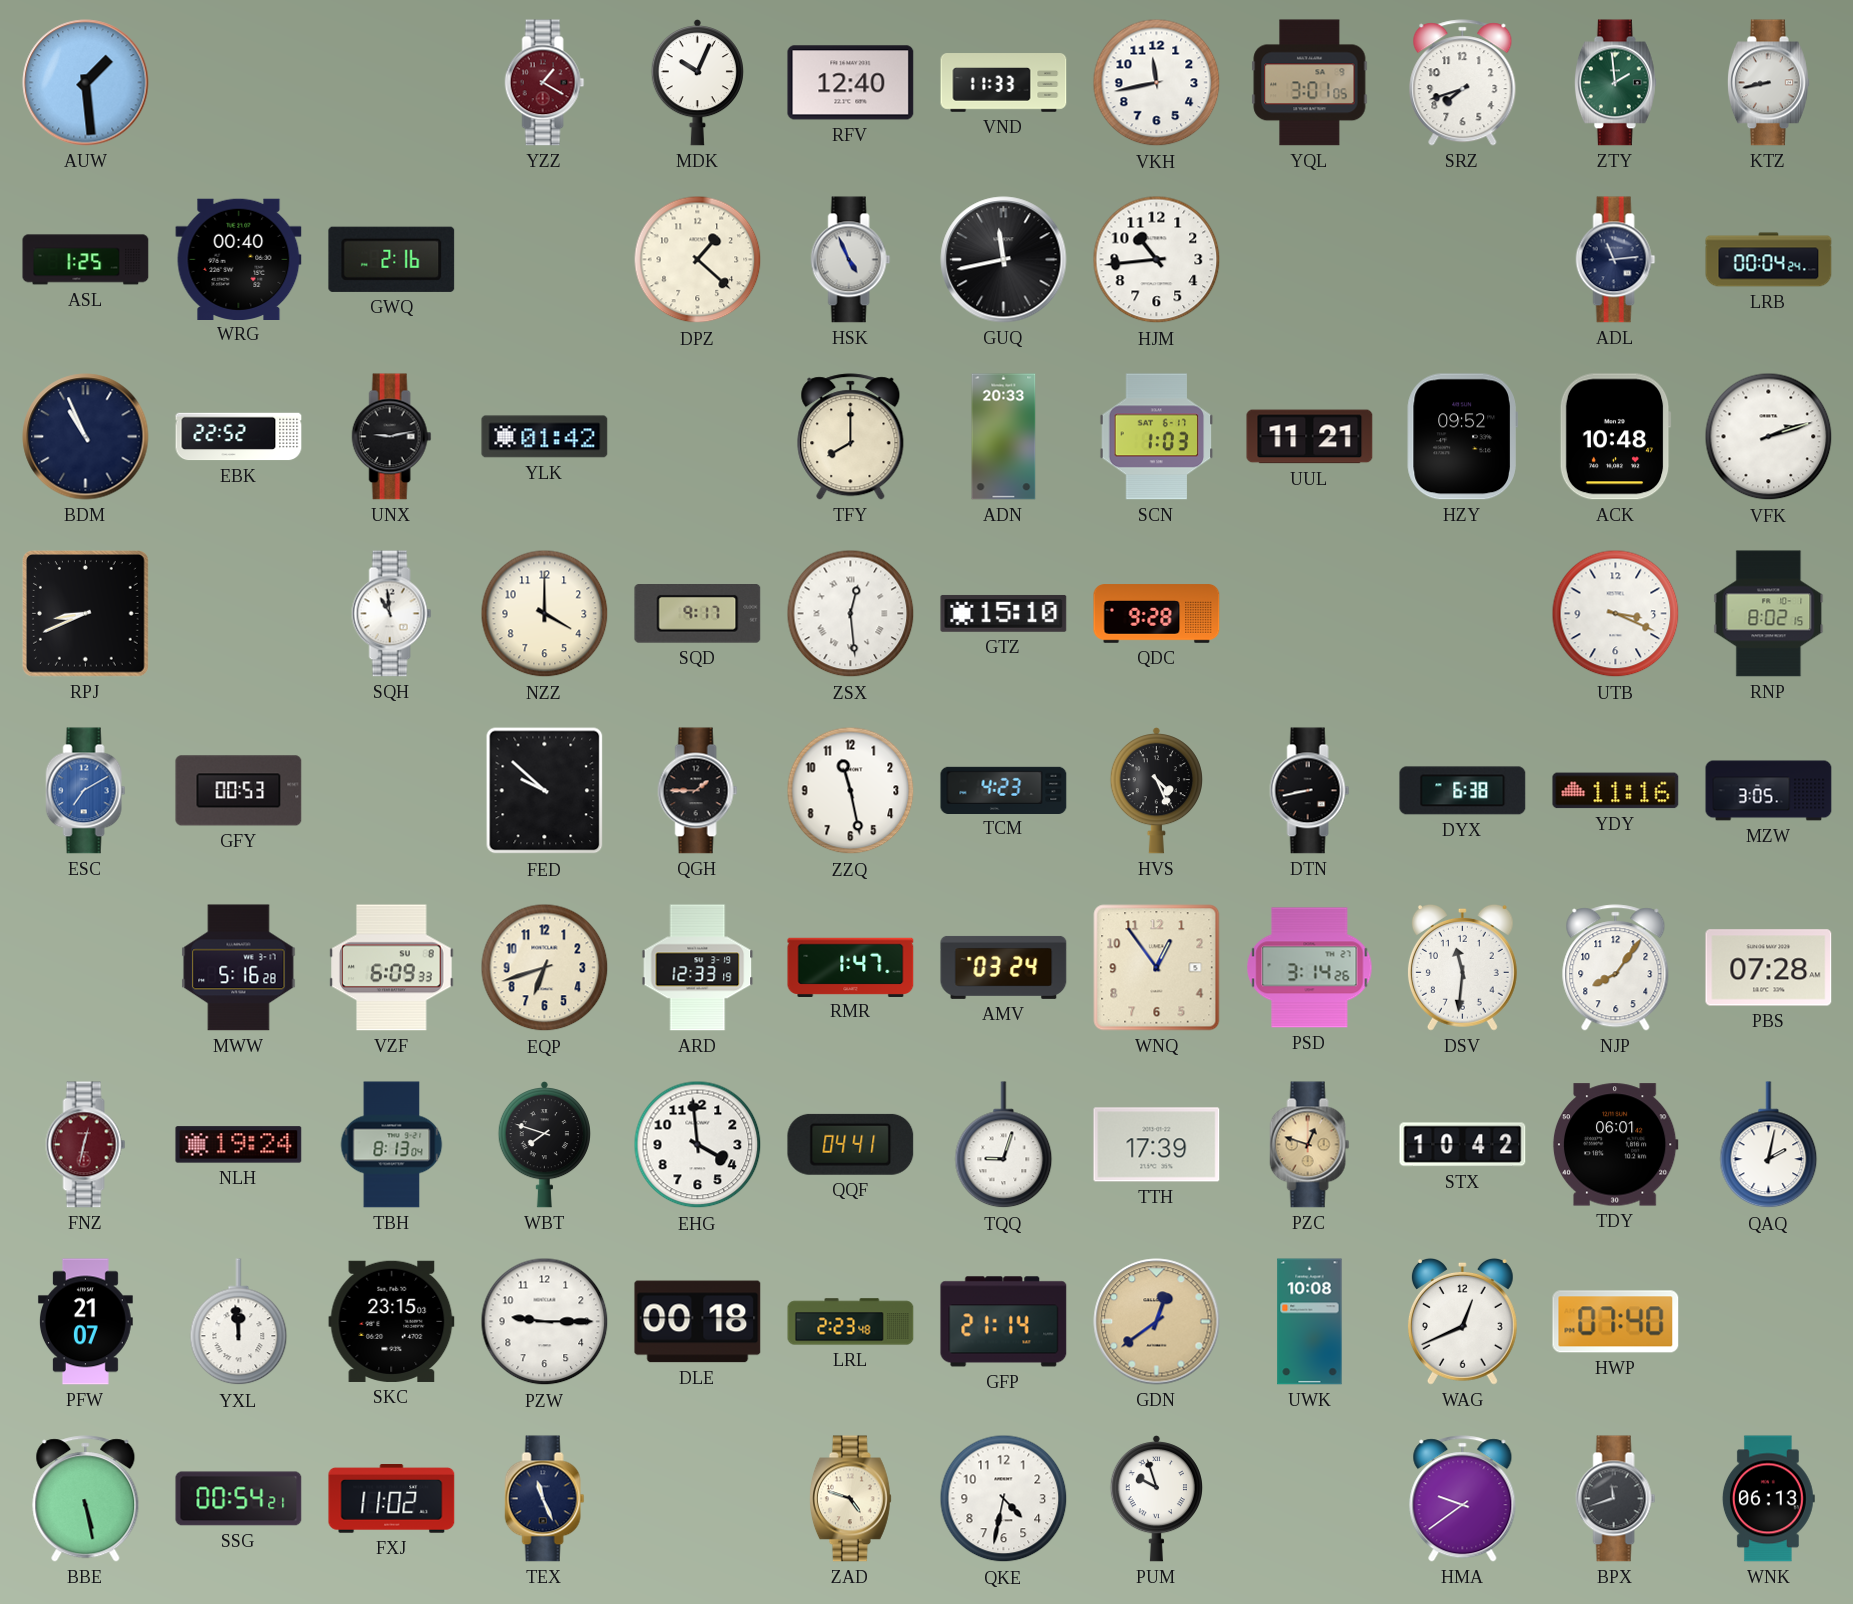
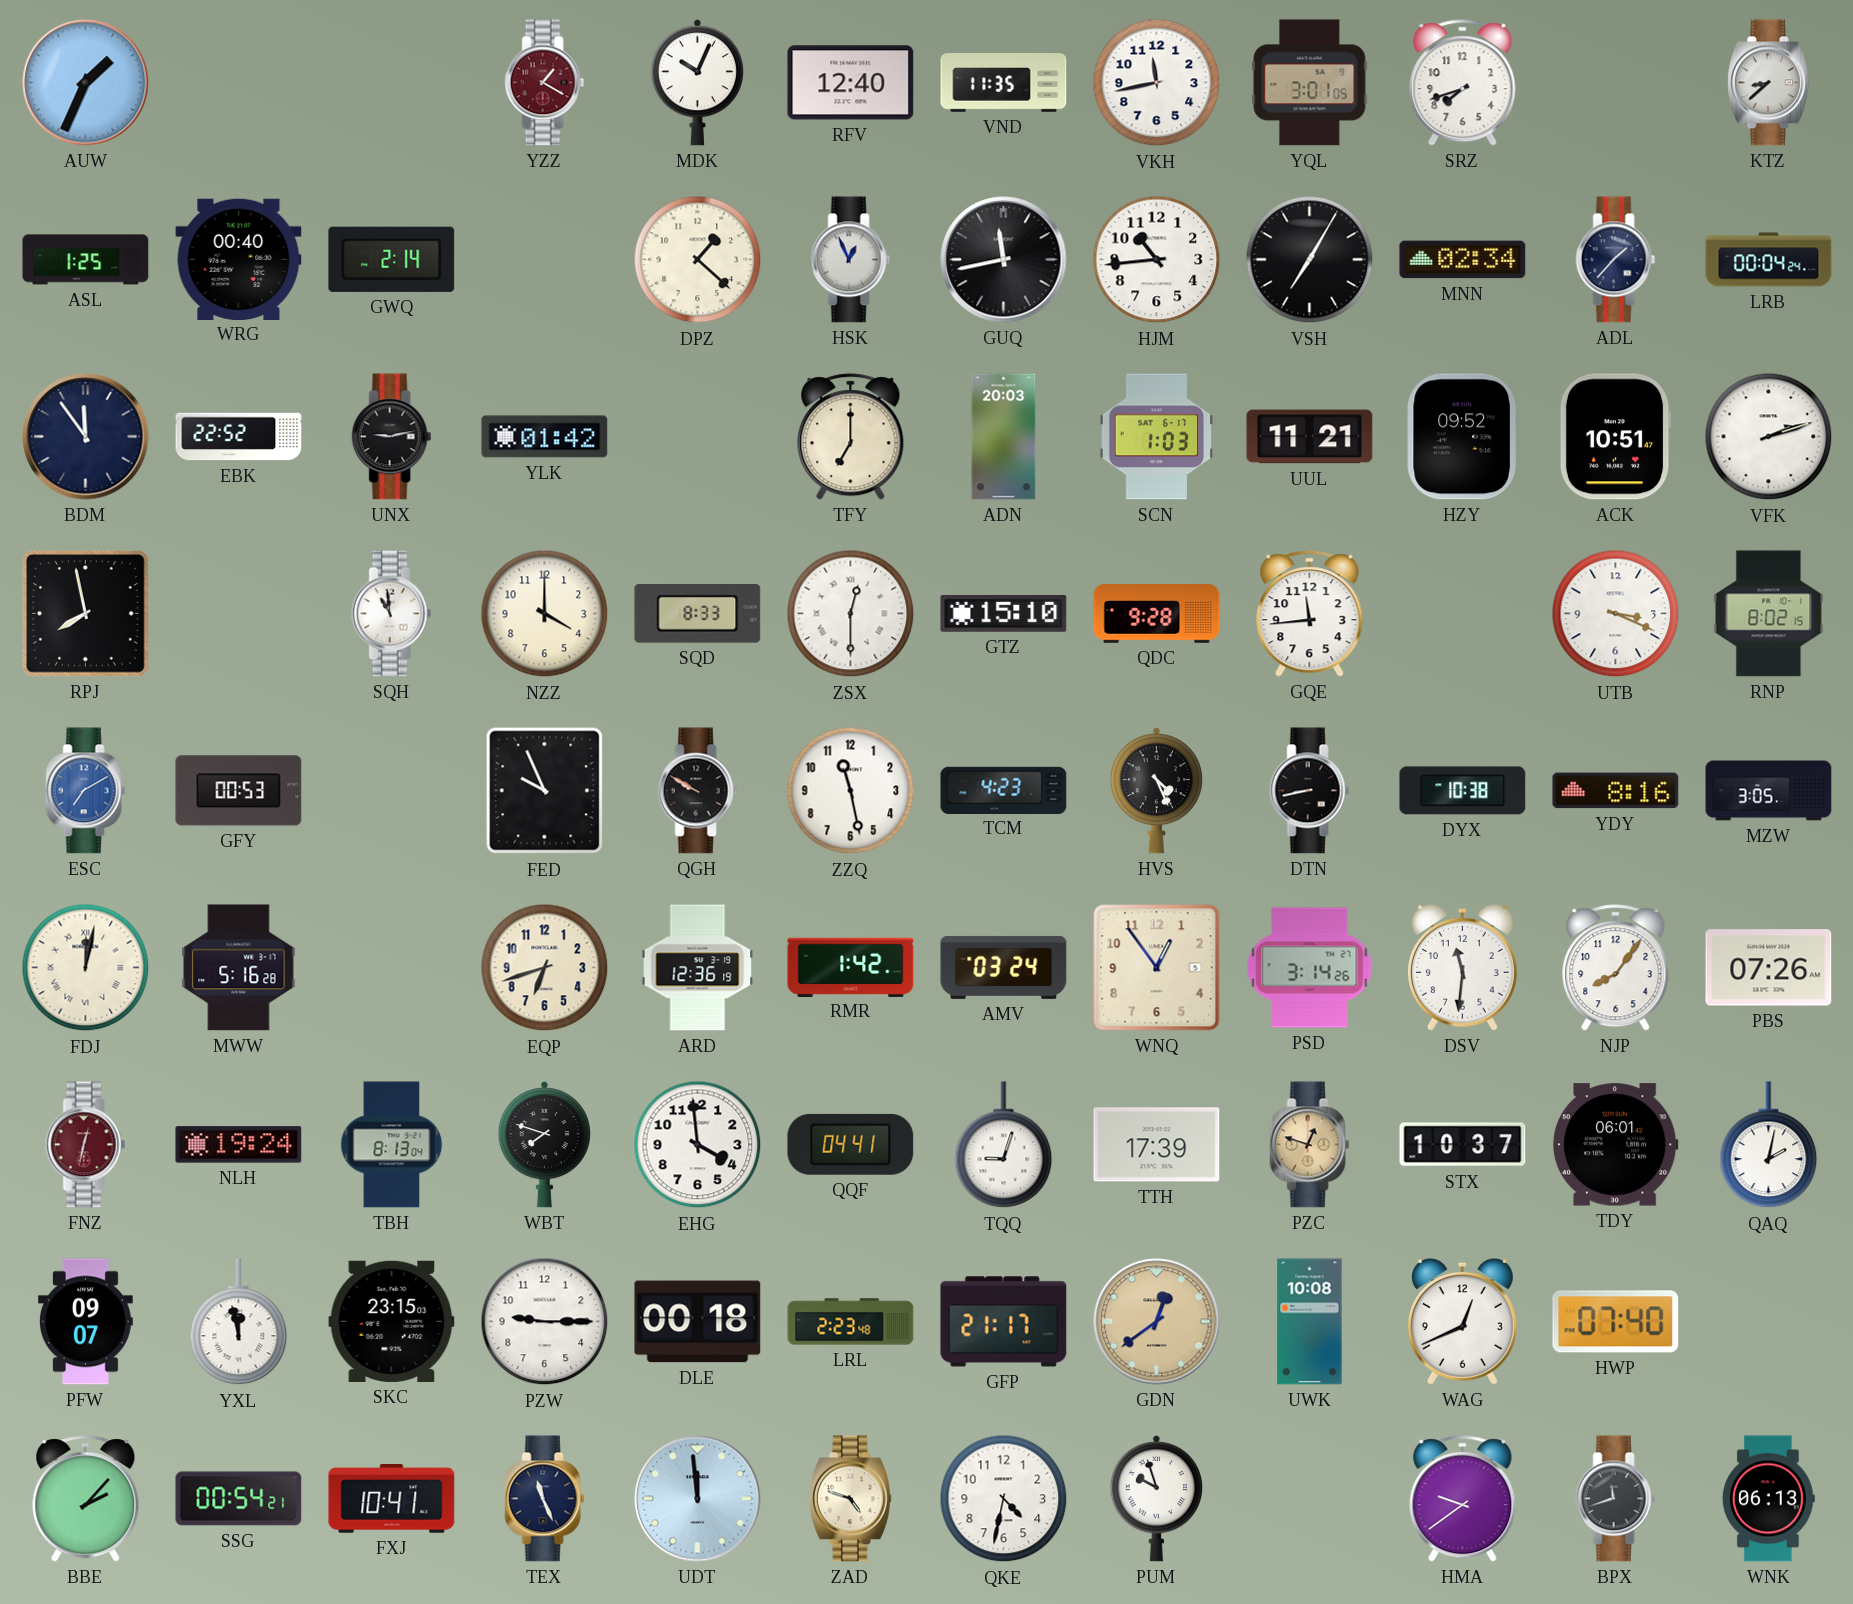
AUW: 1:29 -> 1:34
VND: 11:33 -> 11:35
ZTY: 1:59 -> none
KTZ: 8:43 -> 8:38
GWQ: 2:16 -> 2:14
HSK: 4:56 -> 12:56
VSH: none -> 7:05
MNN: none -> 02:34
ADL: 11:14 -> 1:37
BDM: 10:56 -> 11:54
TFY: 8:00 -> 7:00
ADN: 20:33 -> 20:03
ACK: 10:48 -> 10:51
RPJ: 8:41 -> 7:58
SQD: 9:17 -> 8:33
ZSX: 12:29 -> 12:30
GQE: none -> 11:44
FED: 9:52 -> 9:56
QGH: 1:45 -> 9:50
DYX: 6:38 -> 10:38
YDY: 11:16 -> 8:16
FDJ: none -> 12:02
VZF: 6:09 -> none
ARD: 12:33 -> 12:36
RMR: 1:47 -> 1:42
PBS: 07:28 -> 07:26
STX: 10:42 -> 10:37
PFW: 21:07 -> 09:07
YXL: 11:59 -> 11:58
GFP: 21:14 -> 21:17
BBE: 5:28 -> 2:07
FXJ: 11:02 -> 10:41
UDT: none -> 11:59
